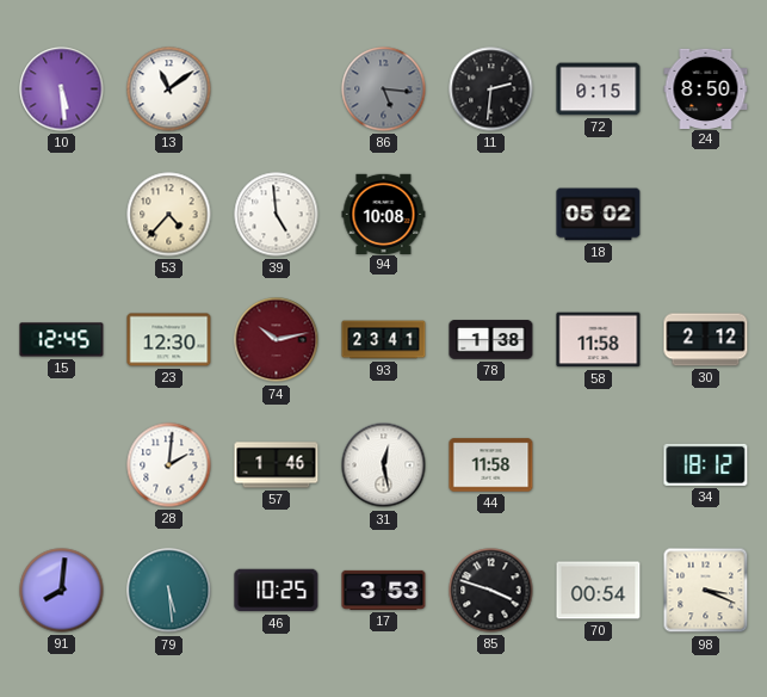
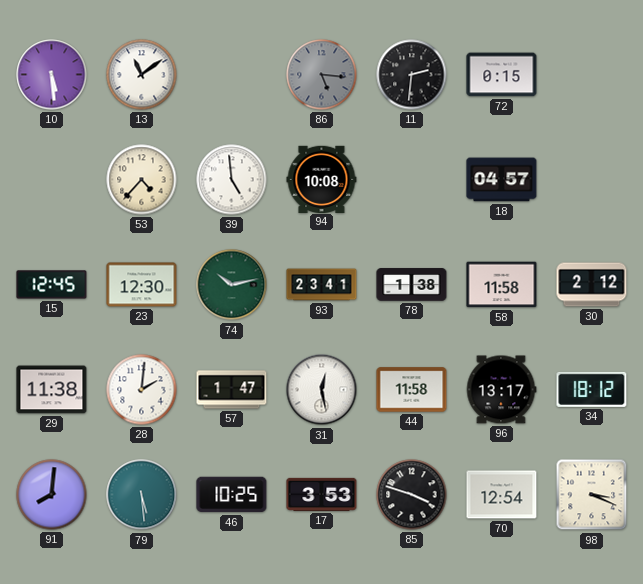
24: 8:50 -> none
18: 05:02 -> 04:57
74 dial: burgundy -> green
29: none -> 11:38
57: 1:46 -> 1:47
96: none -> 13:17
70: 00:54 -> 12:54
